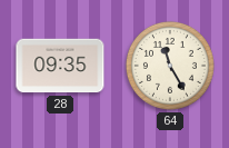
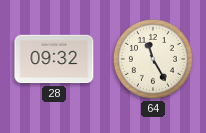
28: 09:35 -> 09:32
